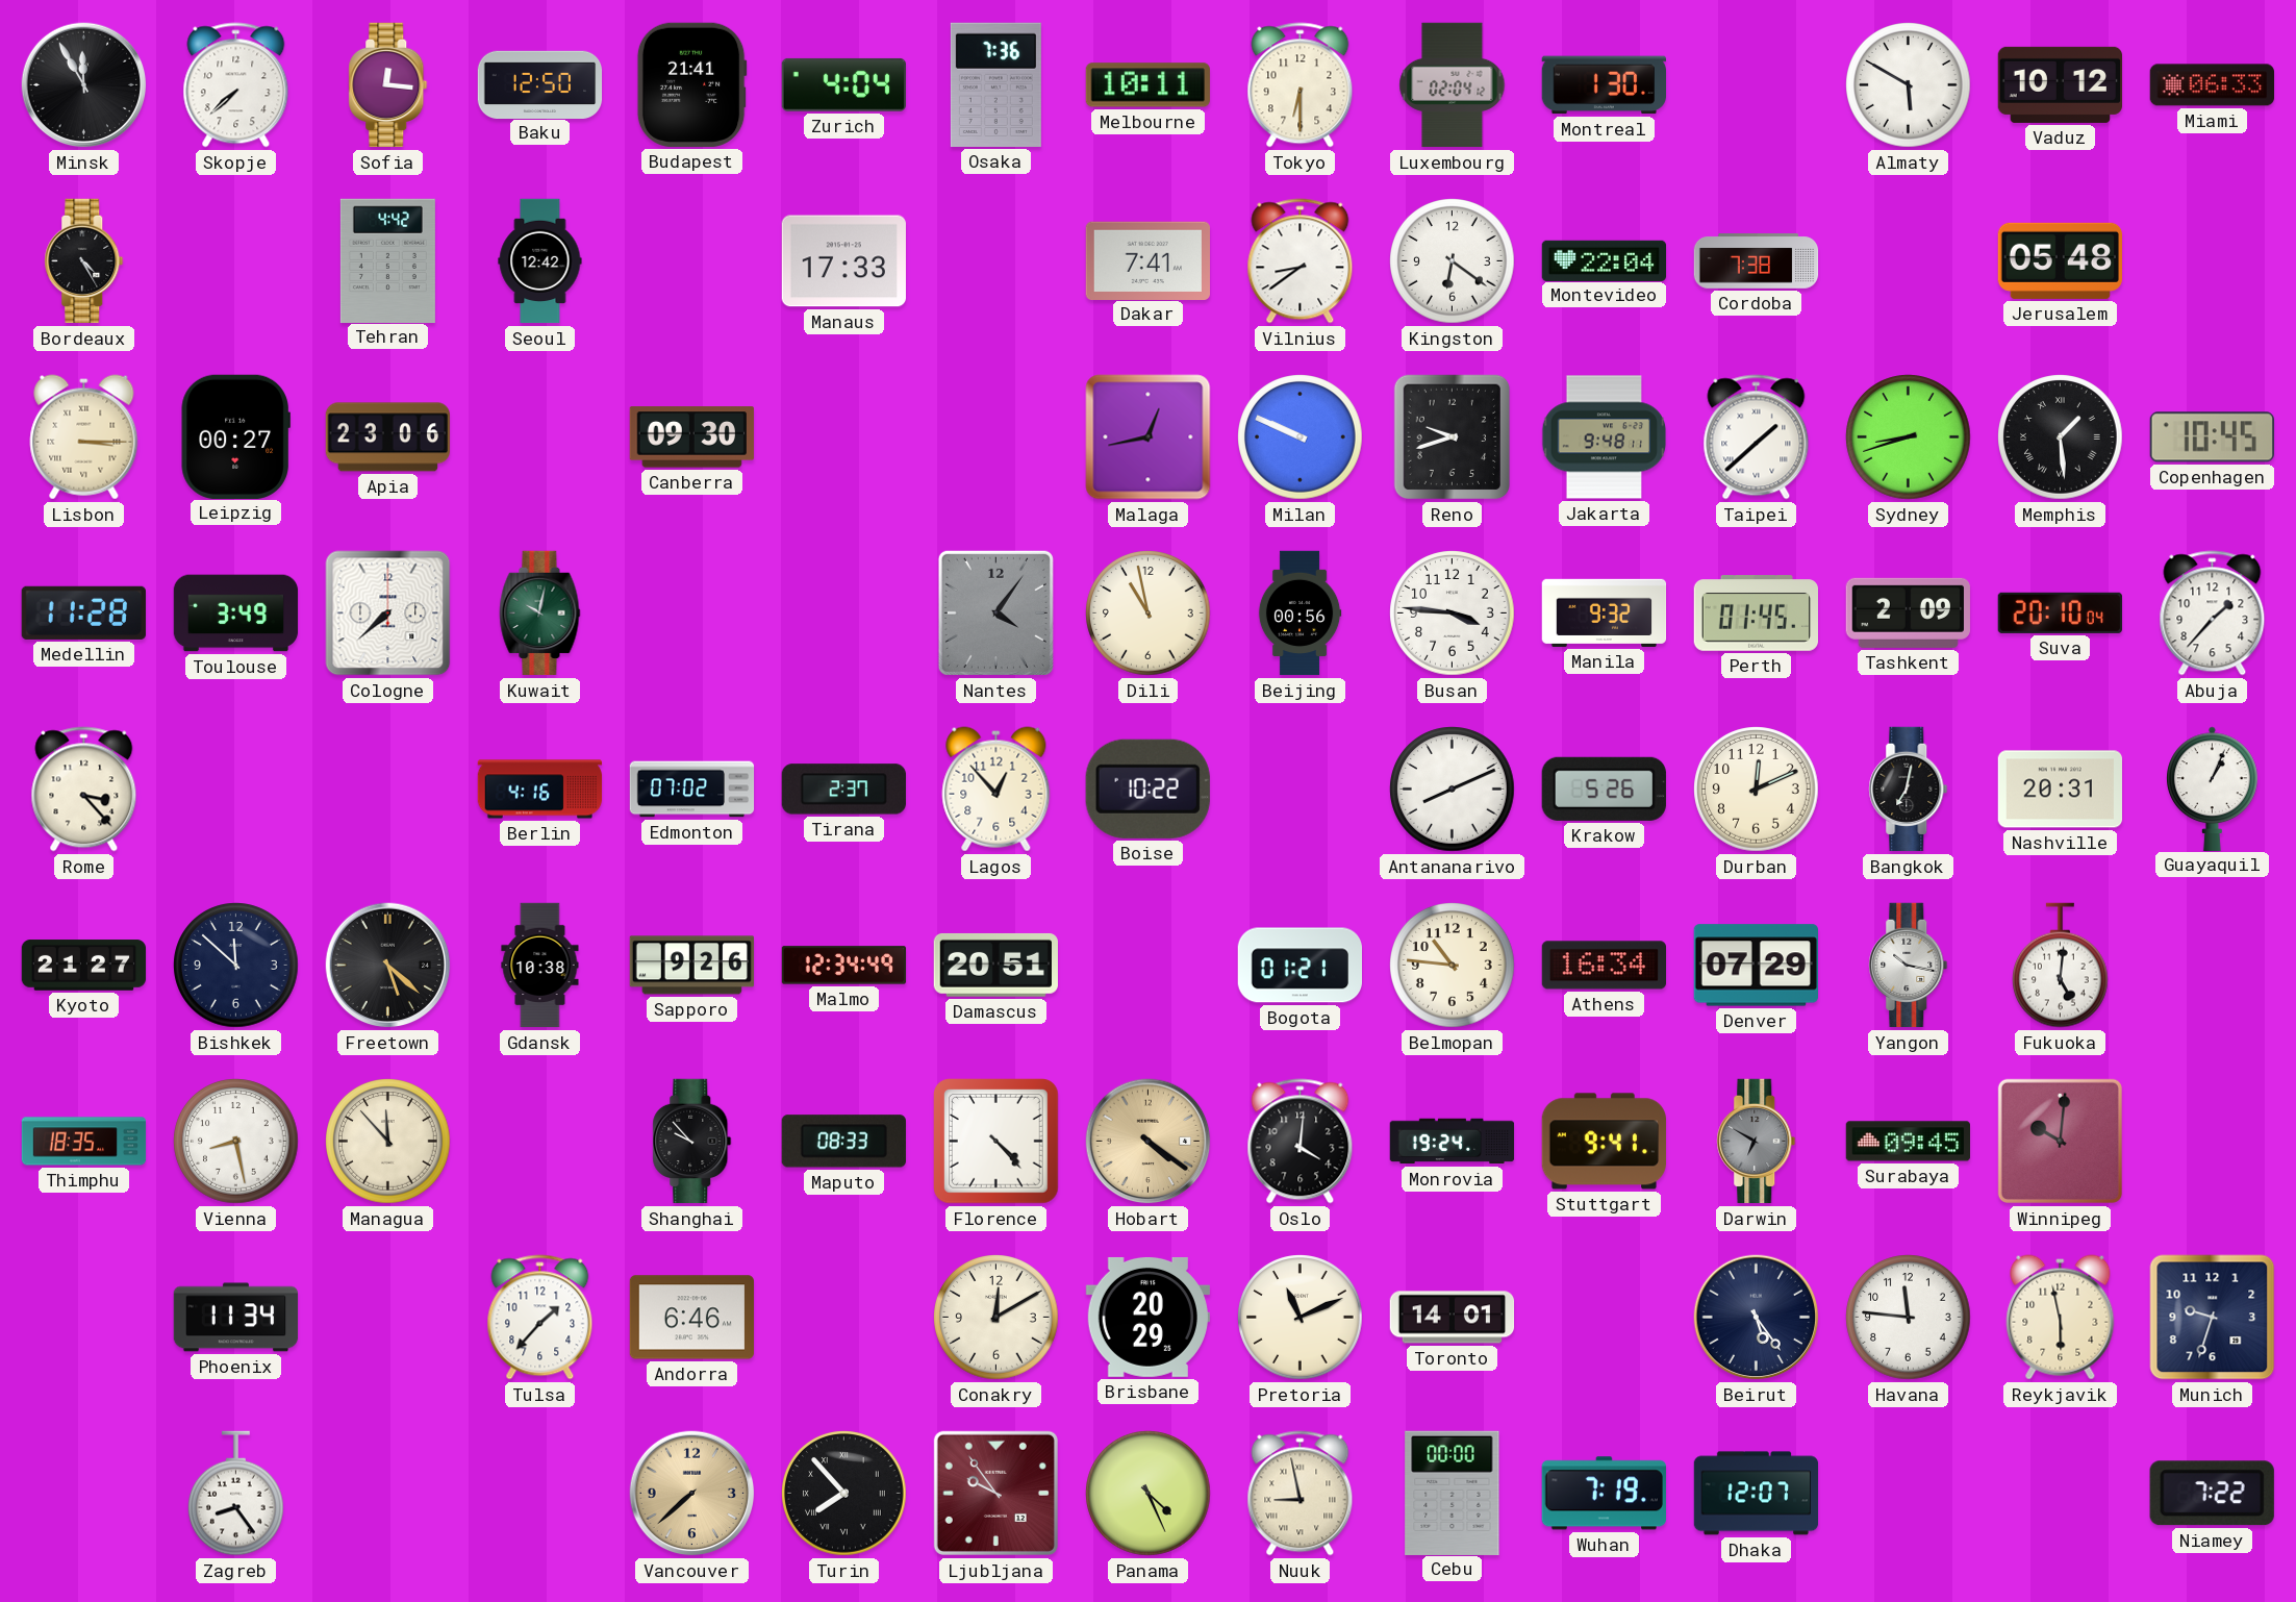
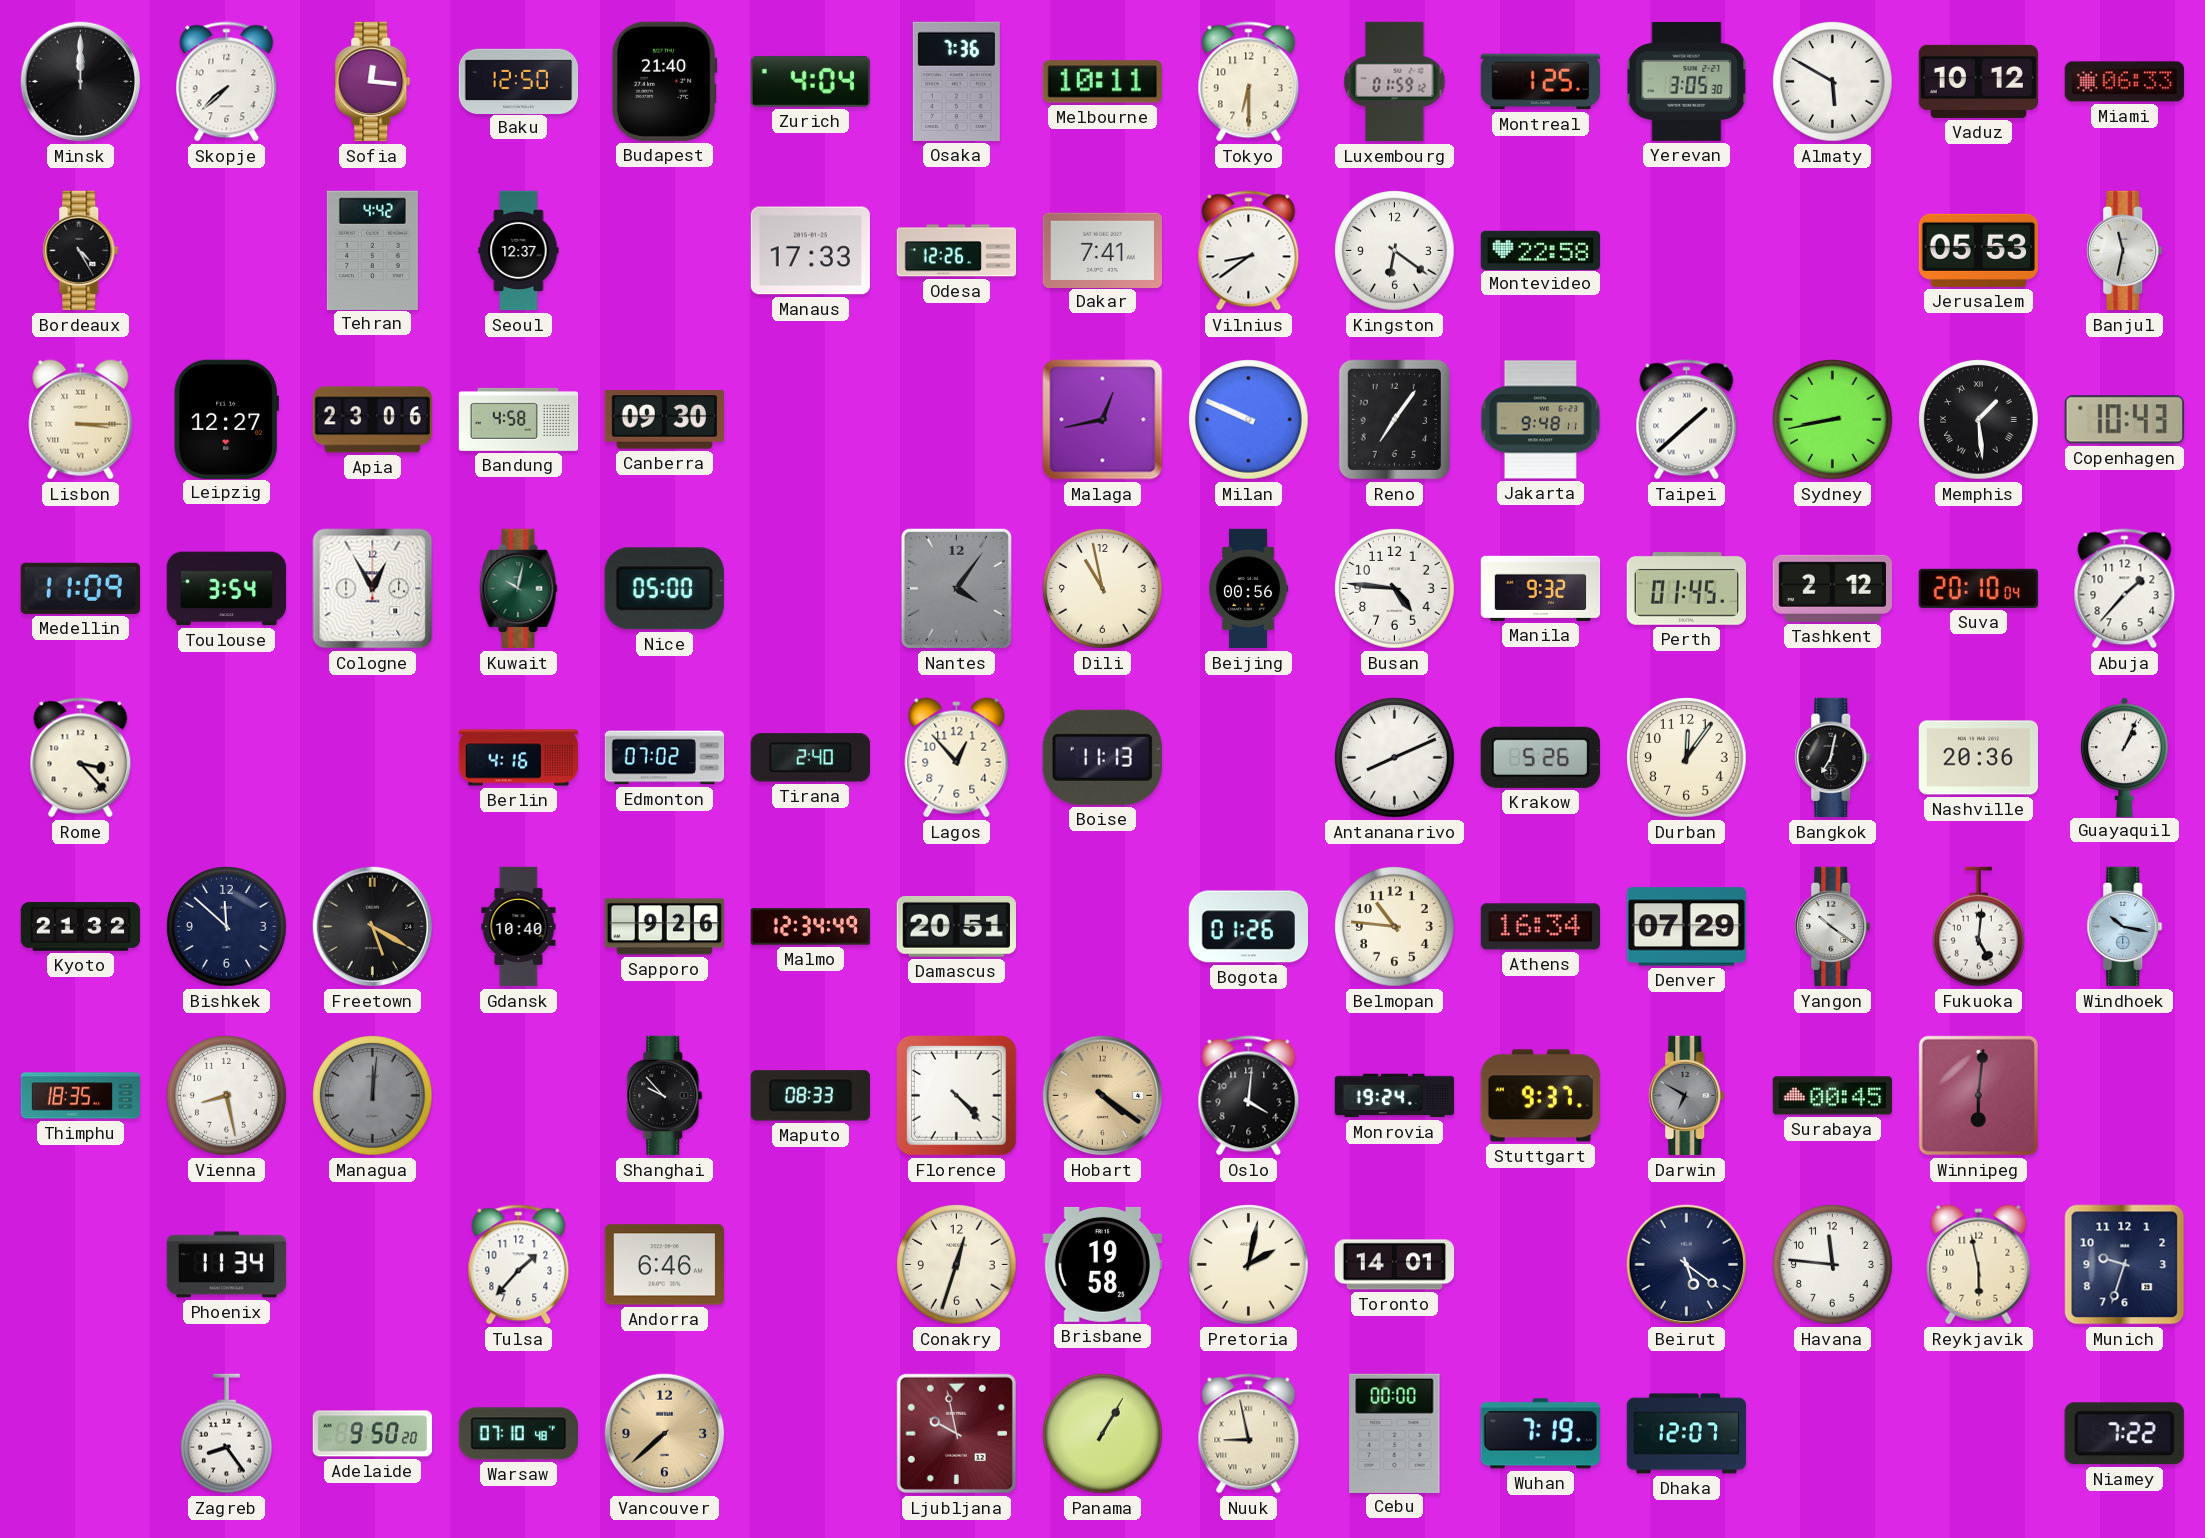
Minsk: 11:55 -> 12:00
Budapest: 21:41 -> 21:40
Luxembourg: 02:04 -> 01:59
Montreal: 1:30 -> 1:25
Yerevan: none -> 3:05
Seoul: 12:42 -> 12:37
Odesa: none -> 12:26
Montevideo: 22:04 -> 22:58
Cordoba: 7:38 -> none
Jerusalem: 05:48 -> 05:53
Banjul: none -> 11:32
Leipzig: 00:27 -> 12:27
Bandung: none -> 4:58
Reno: 9:42 -> 7:06
Sydney: 8:42 -> 8:43
Copenhagen: 10:45 -> 10:43
Medellin: 11:28 -> 11:09
Toulouse: 3:49 -> 3:54
Cologne: 7:38 -> 12:55
Nice: none -> 05:00
Busan: 3:46 -> 4:46
Tashkent: 2:09 -> 2:12
Tirana: 2:37 -> 2:40
Boise: 10:22 -> 11:13
Durban: 12:11 -> 12:06
Nashville: 20:31 -> 20:36
Kyoto: 21:27 -> 21:32
Freetown: 5:22 -> 5:20
Gdansk: 10:38 -> 10:40
Bogota: 01:21 -> 01:26
Yangon: 10:17 -> 10:21
Windhoek: none -> 10:17
Managua: 11:53 -> 12:01
Managua dial: cream -> grey
Stuttgart: 9:41 -> 9:37
Surabaya: 09:45 -> 00:45
Winnipeg: 10:01 -> 6:01
Conakry: 12:10 -> 12:33
Brisbane: 20:29 -> 19:58
Pretoria: 11:11 -> 2:02
Beirut: 5:24 -> 5:21
Adelaide: none -> 9:50
Warsaw: none -> 07:10
Turin: 7:53 -> none
Ljubljana: 9:54 -> 9:58
Panama: 4:26 -> 1:05
